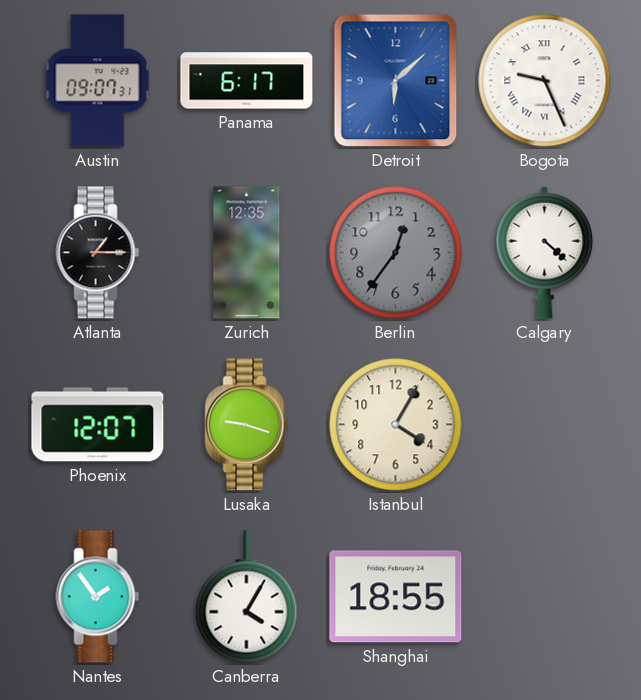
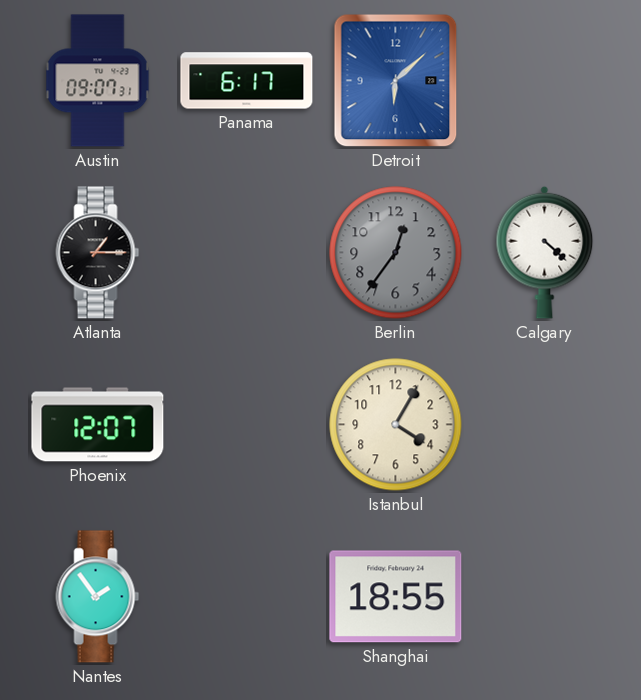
Bogota: 9:26 -> none
Zurich: 12:35 -> none
Lusaka: 9:18 -> none
Canberra: 4:05 -> none
